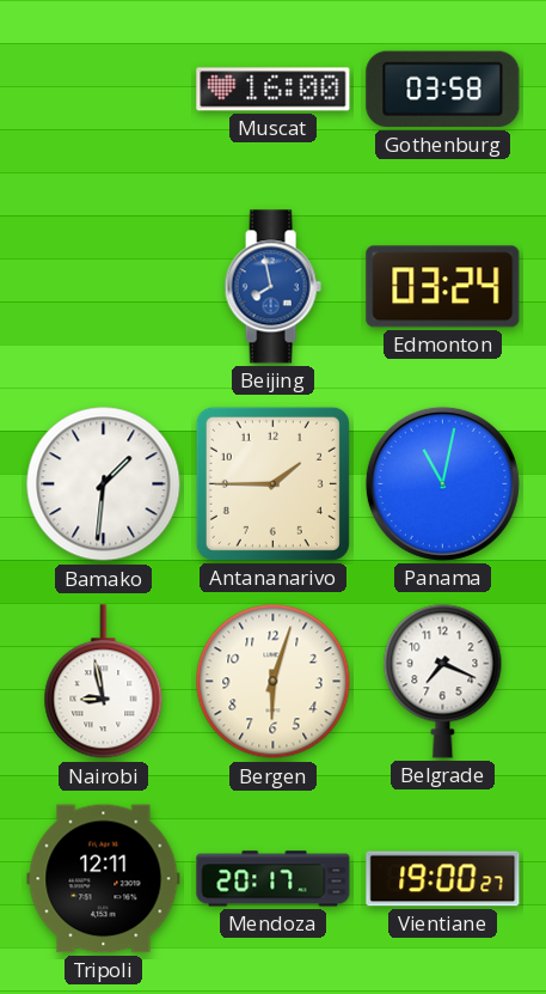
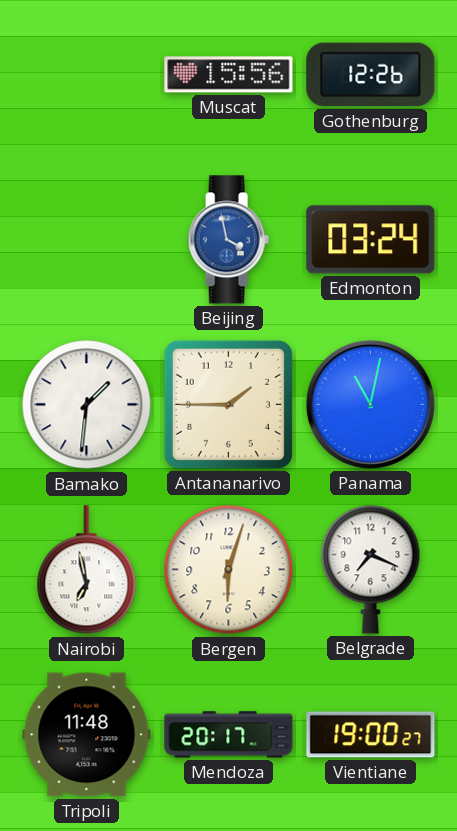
Muscat: 16:00 -> 15:56
Gothenburg: 03:58 -> 12:26
Beijing: 7:58 -> 3:58
Nairobi: 8:58 -> 6:58
Tripoli: 12:11 -> 11:48
